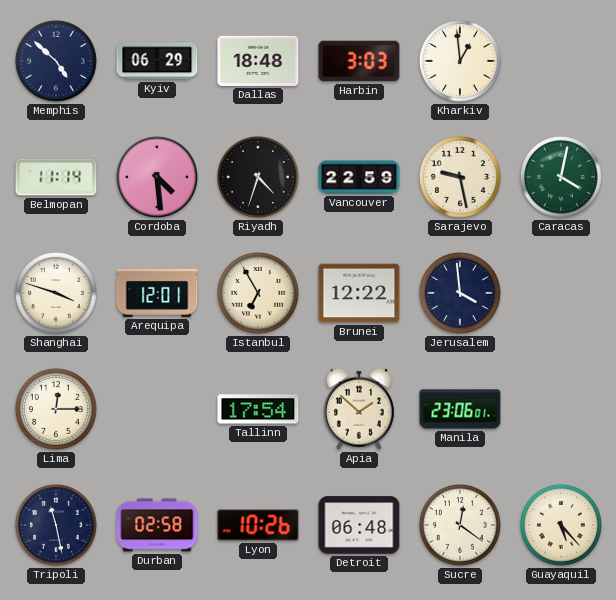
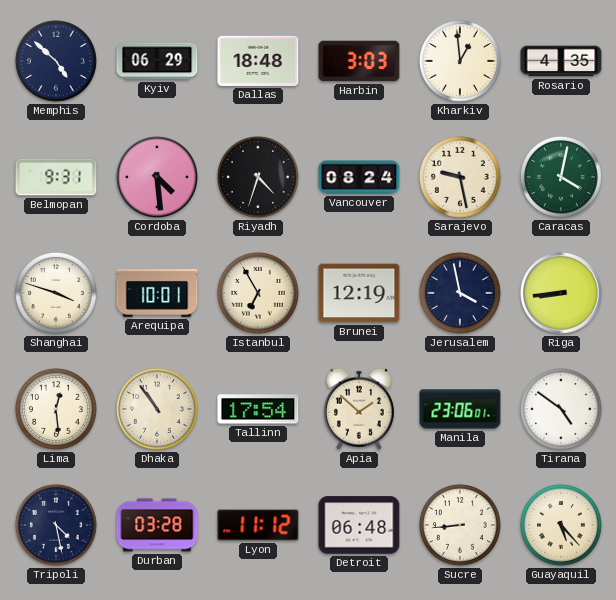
Rosario: none -> 4:35
Belmopan: 11:14 -> 9:31
Vancouver: 22:59 -> 08:24
Arequipa: 12:01 -> 10:01
Brunei: 12:22 -> 12:19
Jerusalem: 3:59 -> 3:58
Riga: none -> 8:44
Lima: 12:15 -> 12:29
Dhaka: none -> 10:54
Tirana: none -> 4:51
Tripoli: 11:28 -> 4:28
Durban: 02:58 -> 03:28
Lyon: 10:26 -> 11:12
Sucre: 12:21 -> 8:44
